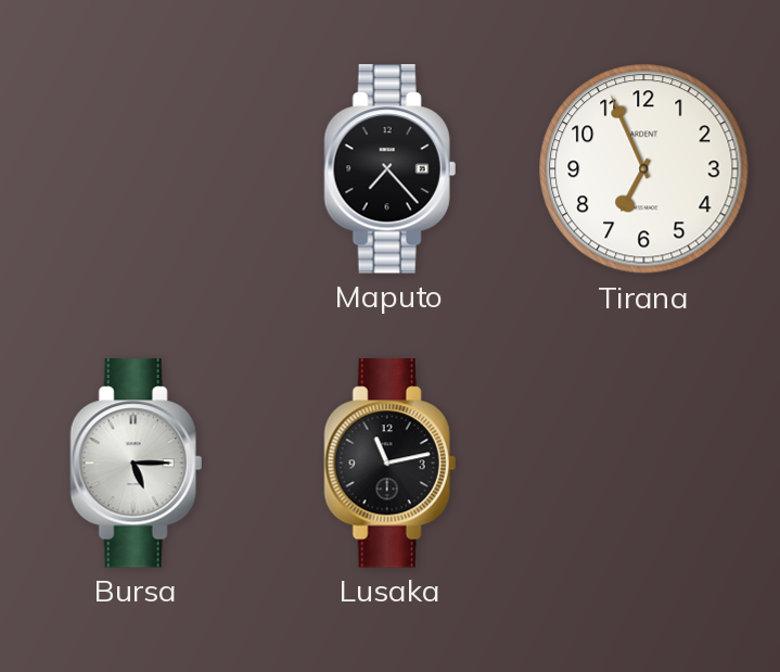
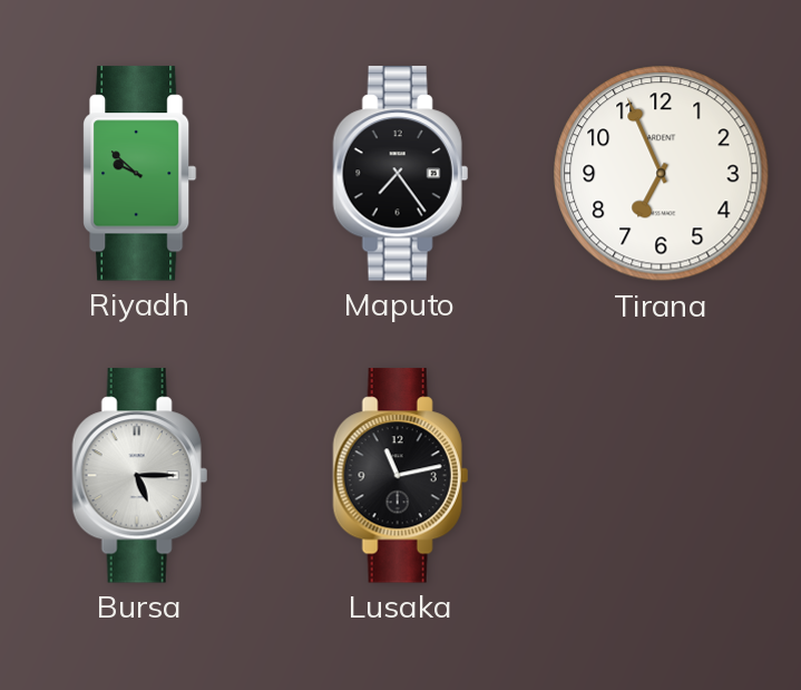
Riyadh: none -> 9:52
Maputo: 7:23 -> 7:24
